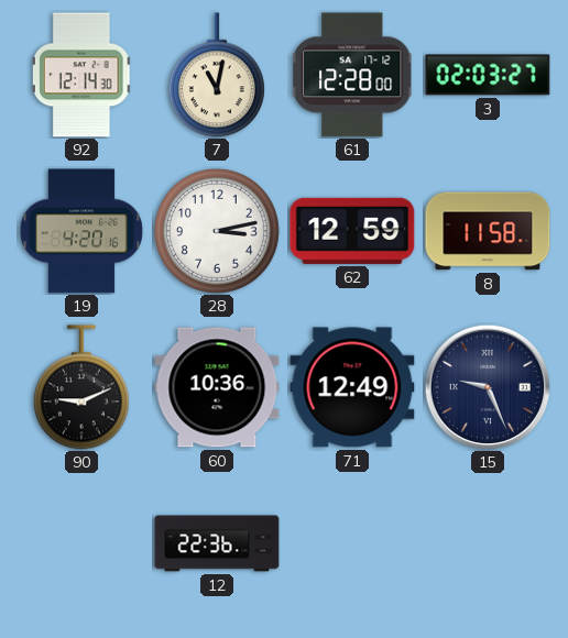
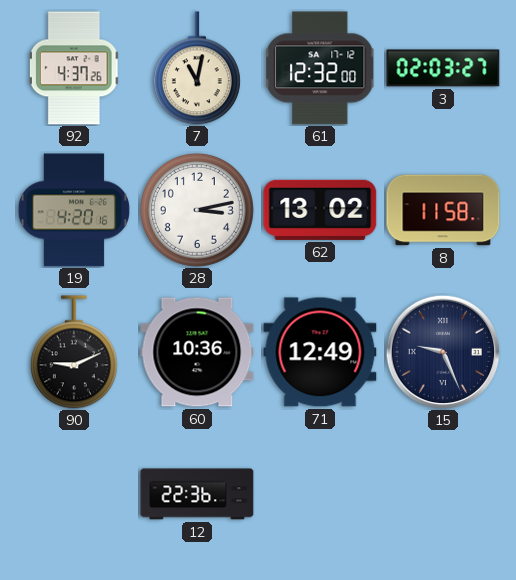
92: 12:14 -> 4:37
61: 12:28 -> 12:32
62: 12:59 -> 13:02
